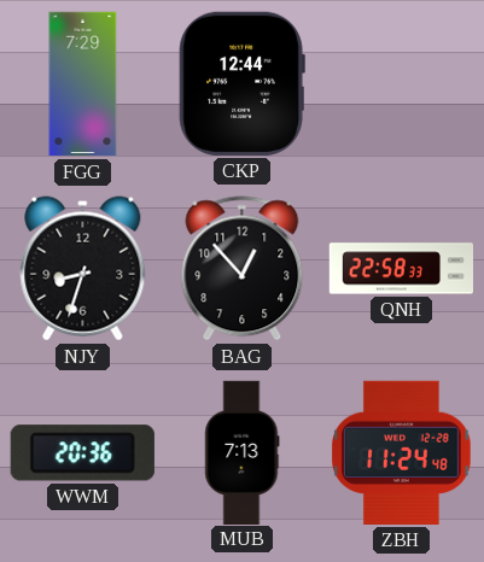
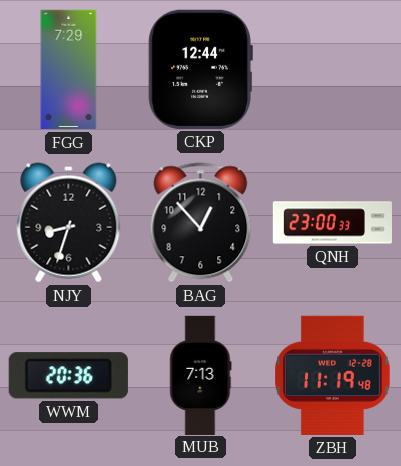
QNH: 22:58 -> 23:00
ZBH: 11:24 -> 11:19
